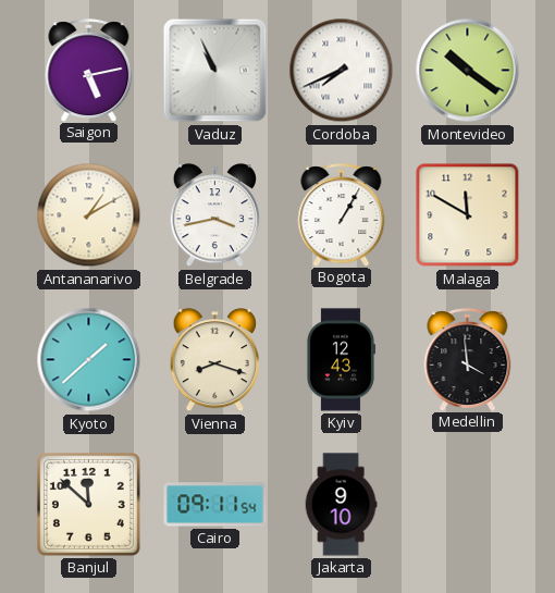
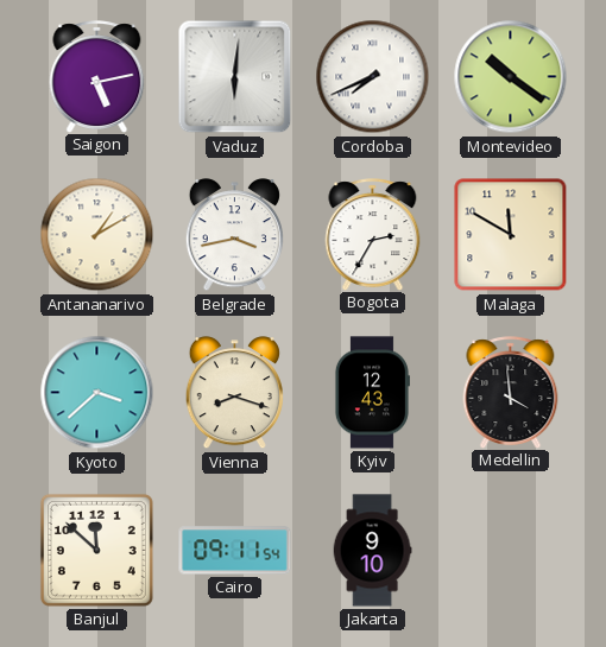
Vaduz: 10:56 -> 6:01
Bogota: 1:05 -> 2:35
Kyoto: 1:38 -> 3:38
